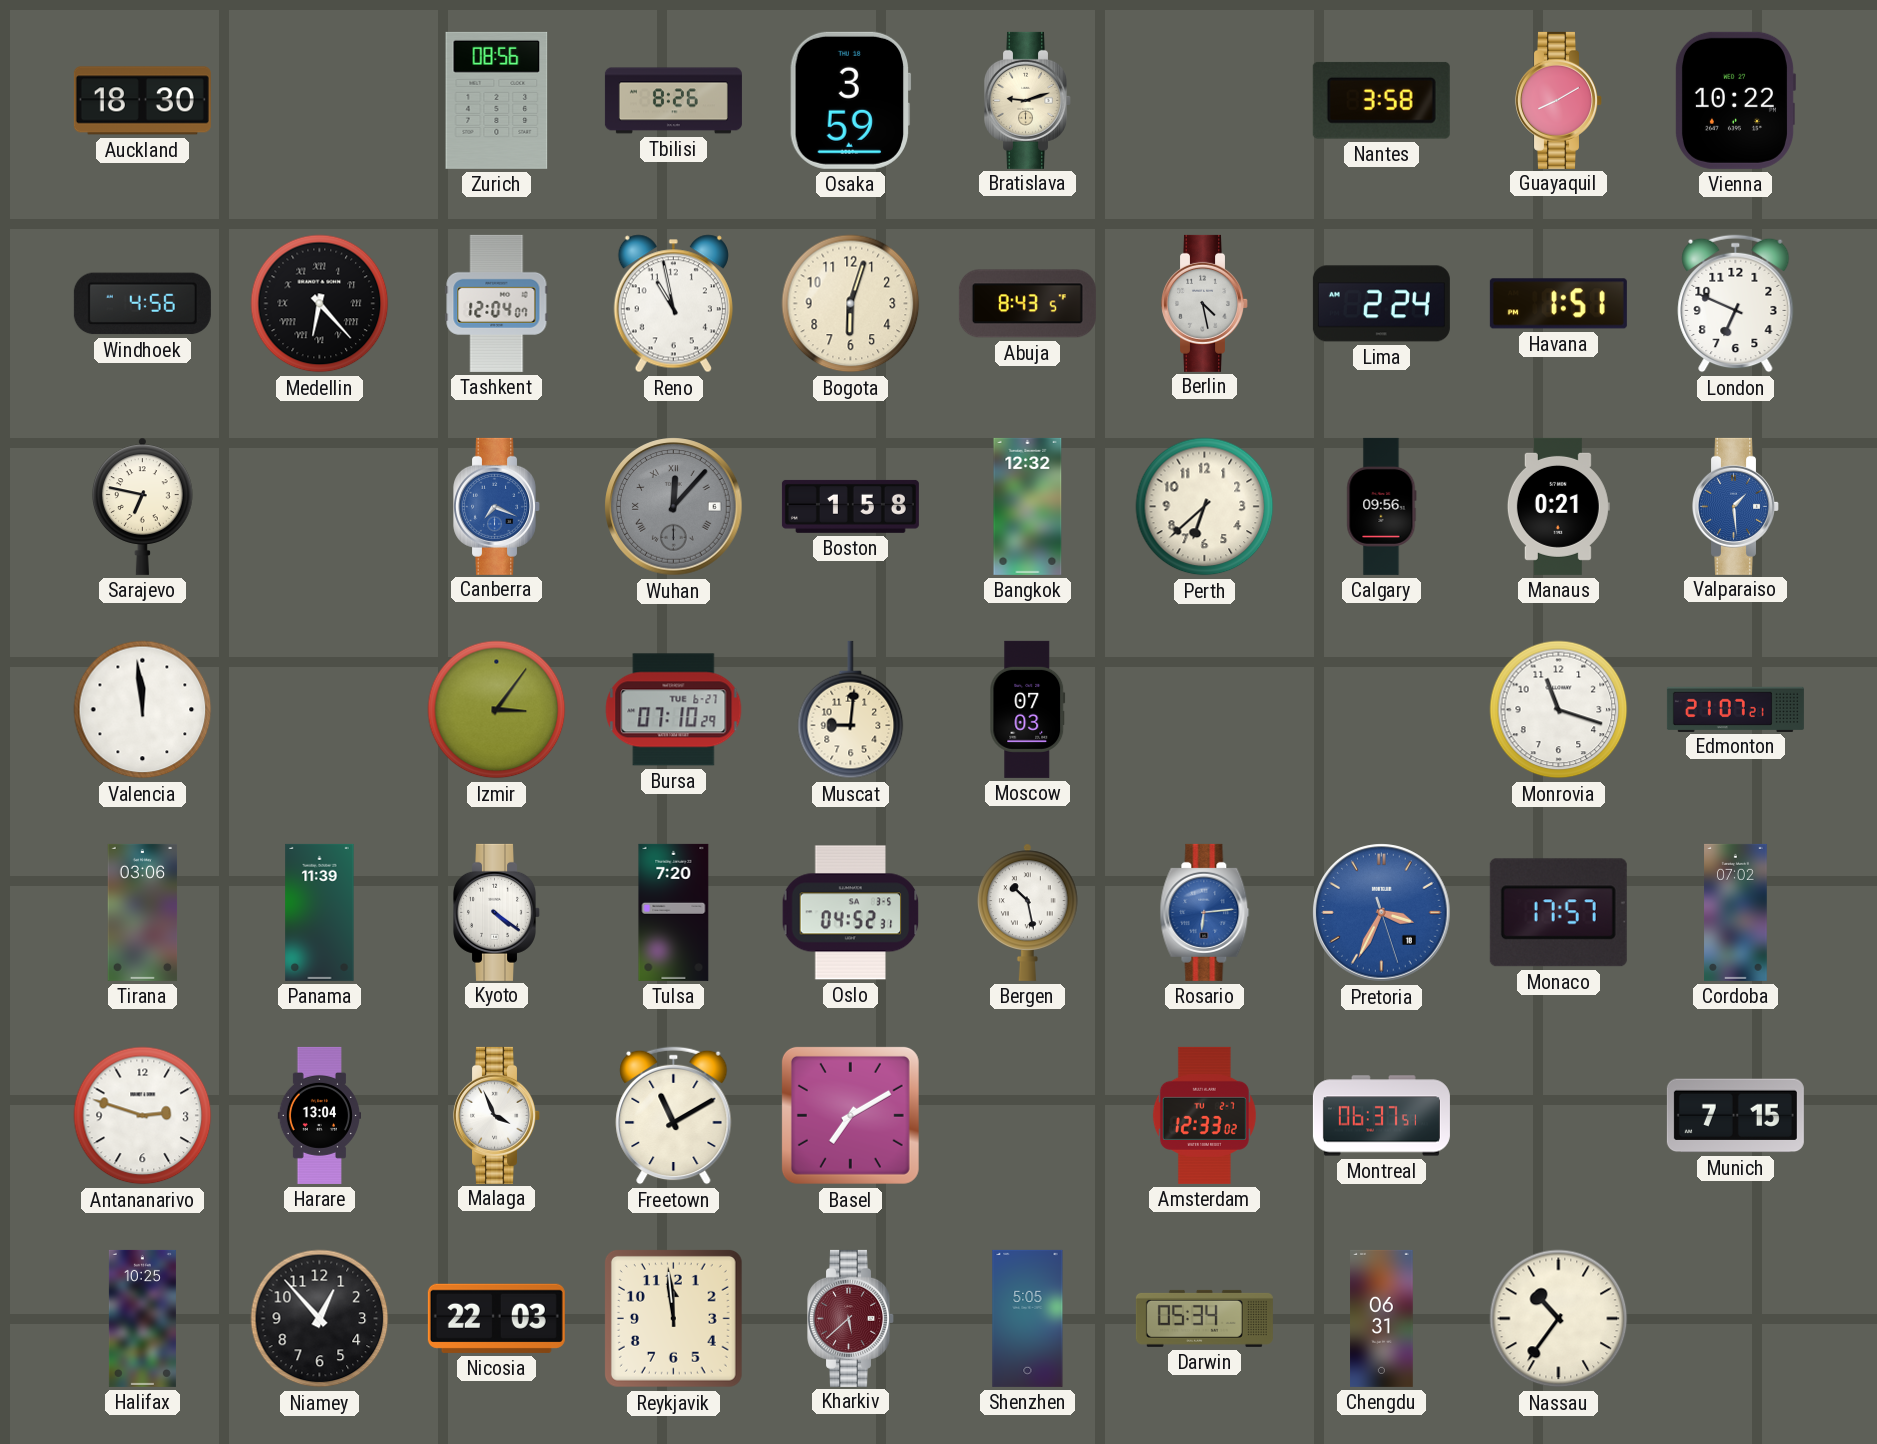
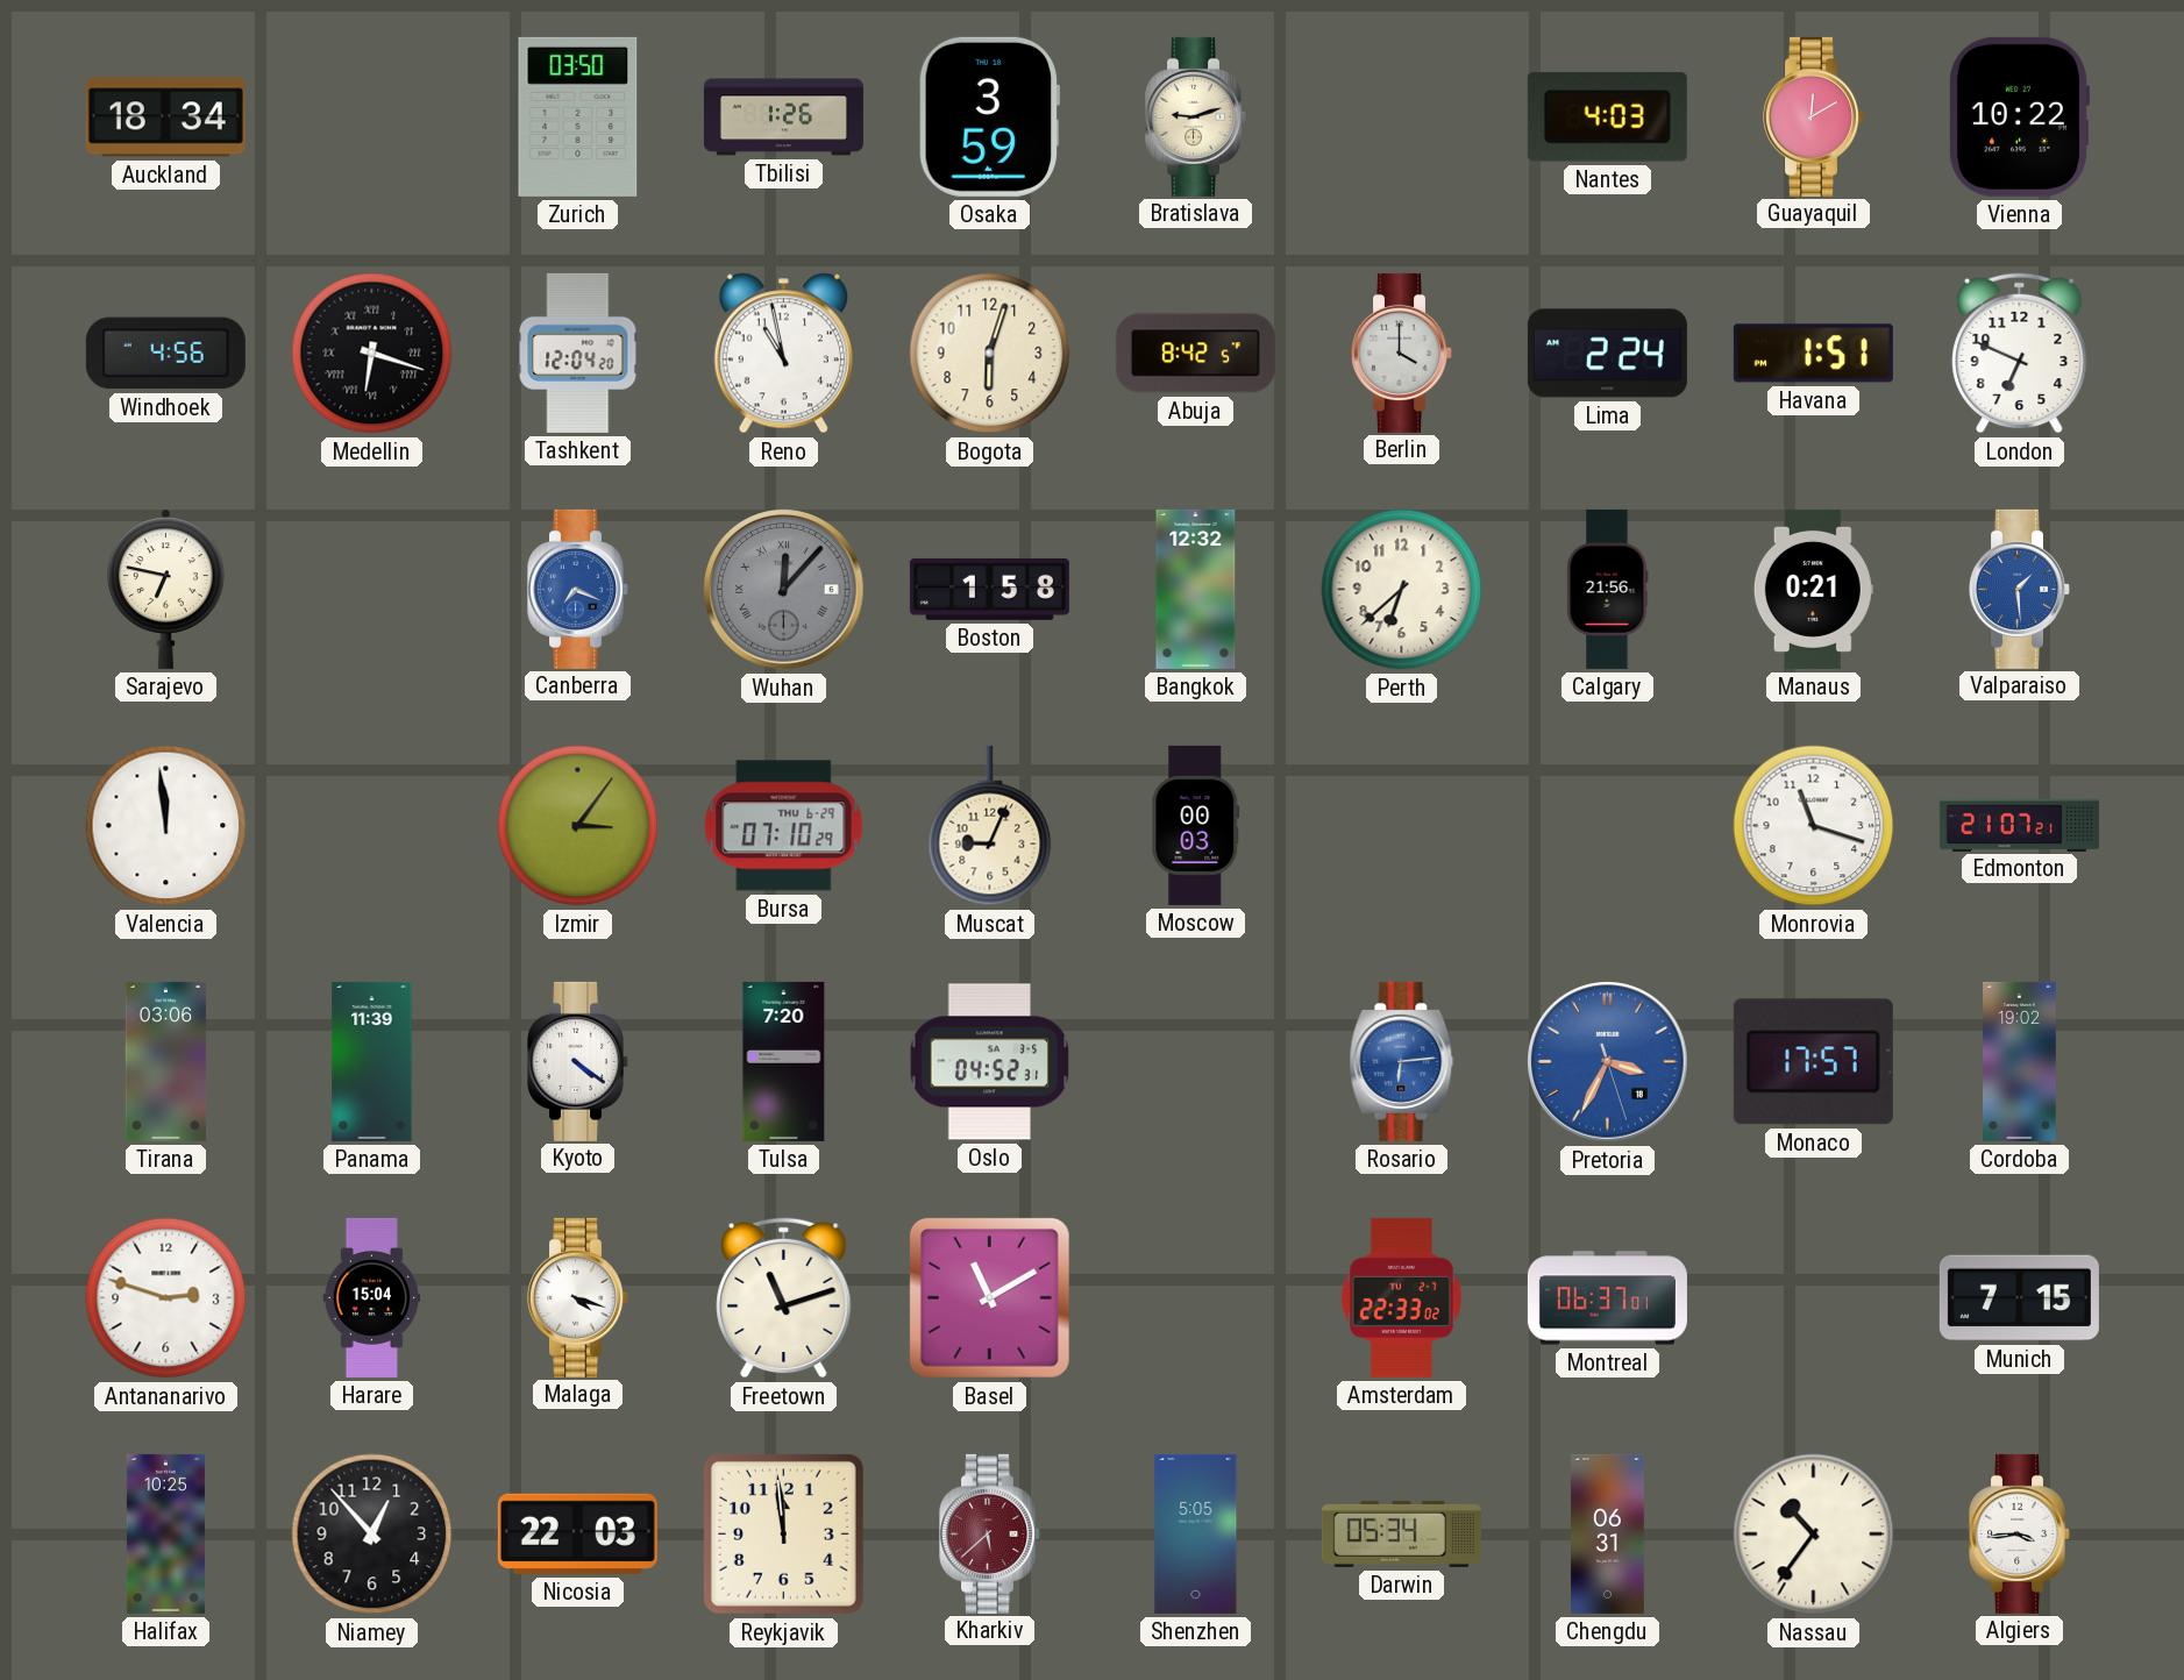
Auckland: 18:30 -> 18:34
Zurich: 08:56 -> 03:50
Tbilisi: 8:26 -> 1:26
Nantes: 3:58 -> 4:03
Guayaquil: 8:10 -> 12:10
Medellin: 6:23 -> 6:18
Tashkent: 12:04:07 -> 12:04:20
Abuja: 8:43 -> 8:42
Berlin: 4:28 -> 4:00
Calgary: 09:56 -> 21:56
Bursa date: TUE 6-27 -> THU 6-29
Muscat: 9:01 -> 9:04
Moscow: 07:03 -> 00:03
Bergen: 10:28 -> none
Cordoba: 07:02 -> 19:02
Harare: 13:04 -> 15:04
Malaga: 3:56 -> 4:18
Freetown: 11:10 -> 11:12
Basel: 7:10 -> 11:10
Amsterdam: 12:33 -> 22:33
Montreal: 06:37:51 -> 06:37:01
Algiers: none -> 3:44
